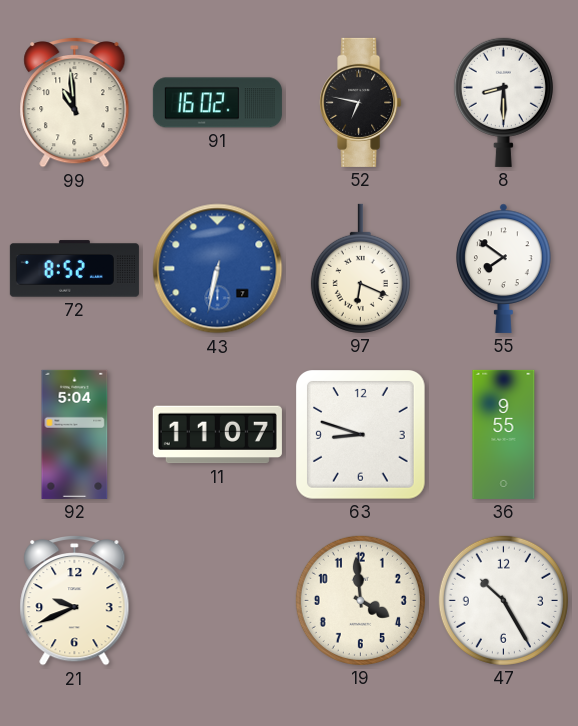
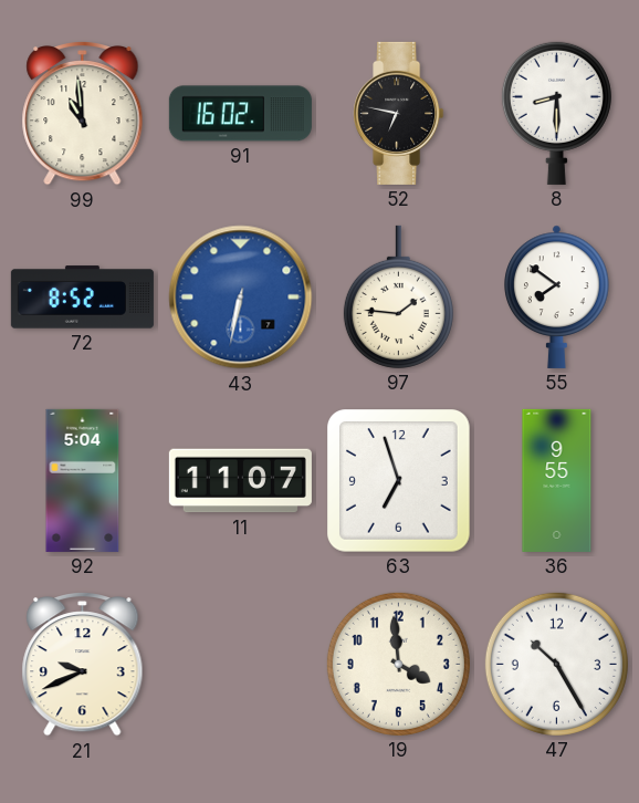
97: 6:19 -> 1:46
63: 8:48 -> 6:57
